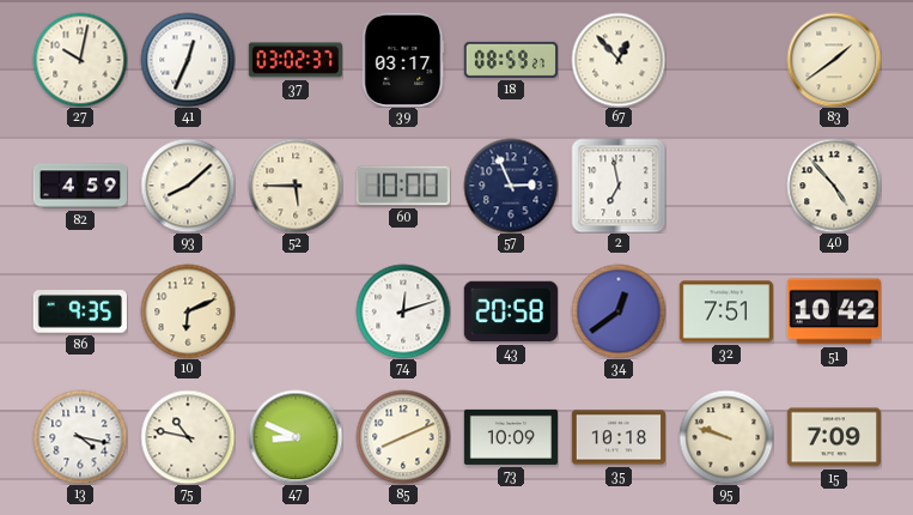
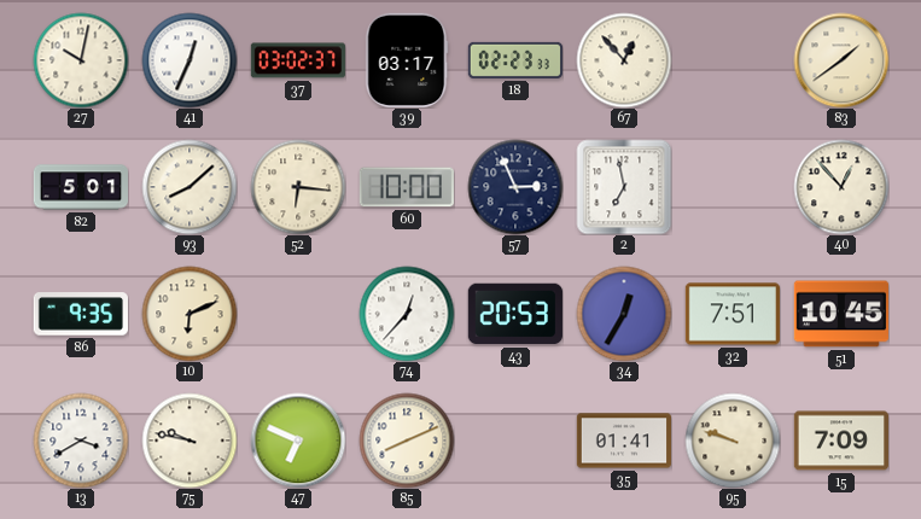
18: 08:59 -> 02:23
82: 4:59 -> 5:01
52: 5:45 -> 6:16
40: 4:53 -> 12:53
74: 12:12 -> 12:37
43: 20:58 -> 20:53
34: 12:39 -> 12:35
51: 10:42 -> 10:45
13: 4:17 -> 3:40
75: 10:47 -> 9:47
47: 8:49 -> 6:49
73: 10:09 -> none
35: 10:18 -> 01:41
